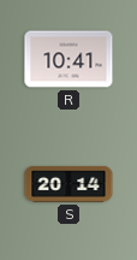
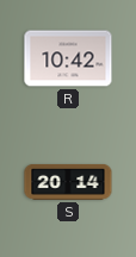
R: 10:41 -> 10:42
